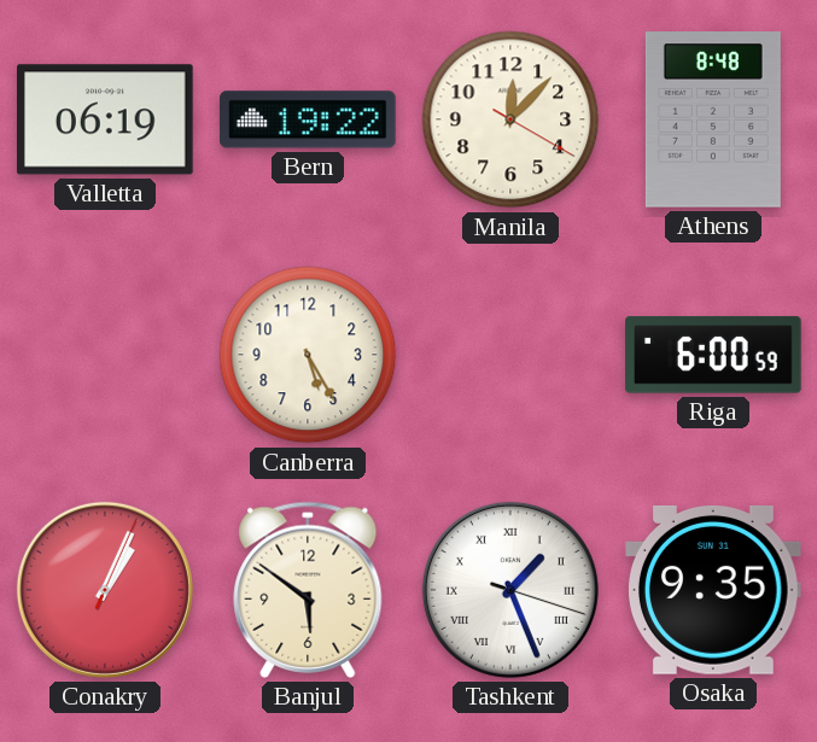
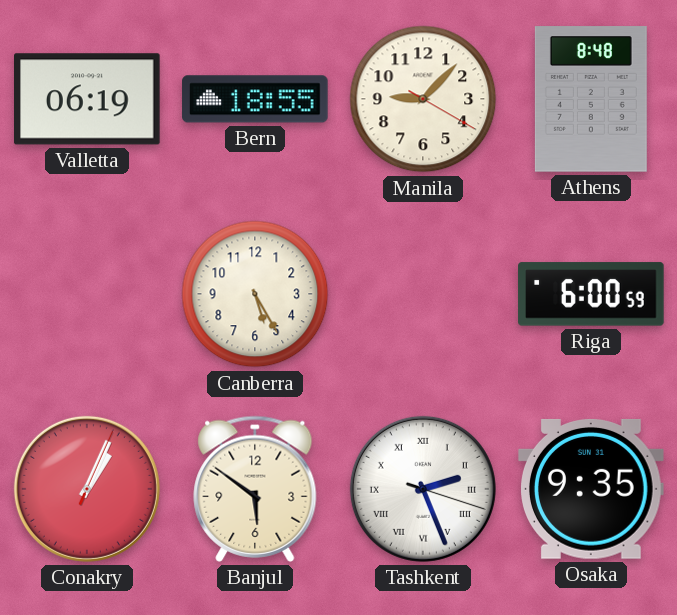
Bern: 19:22 -> 18:55
Manila: 12:07 -> 9:07
Tashkent: 1:26 -> 2:26
